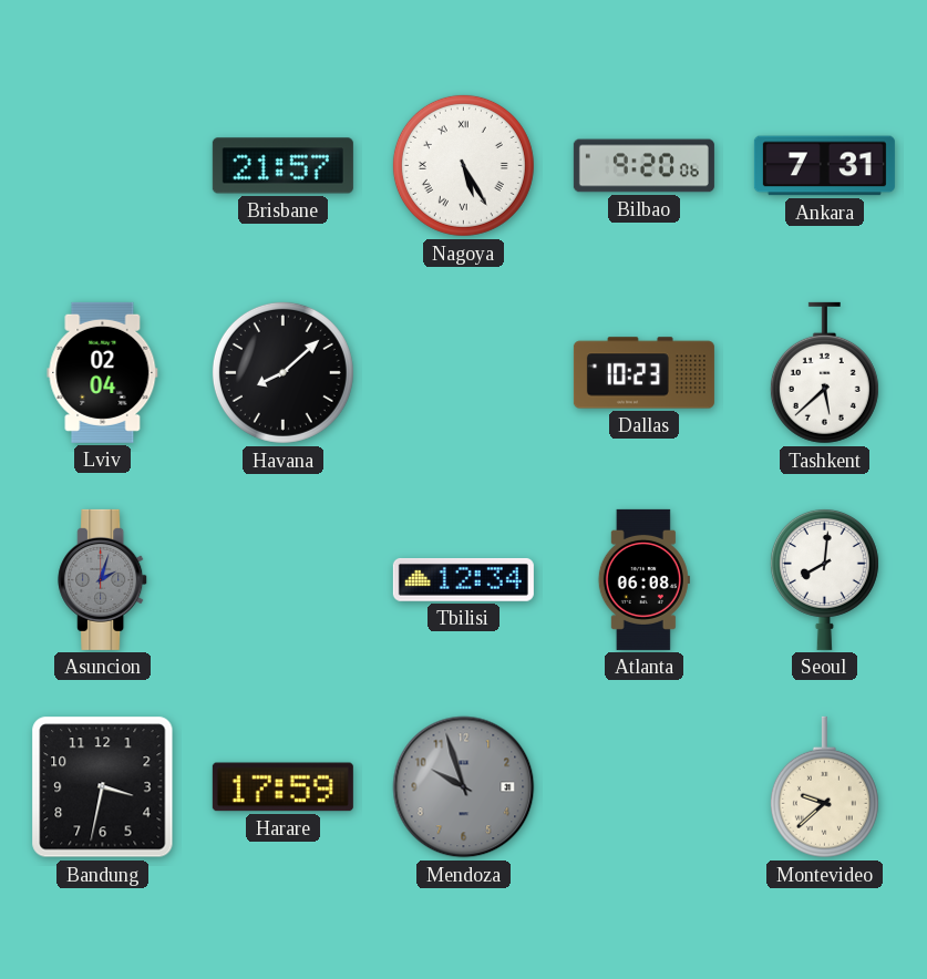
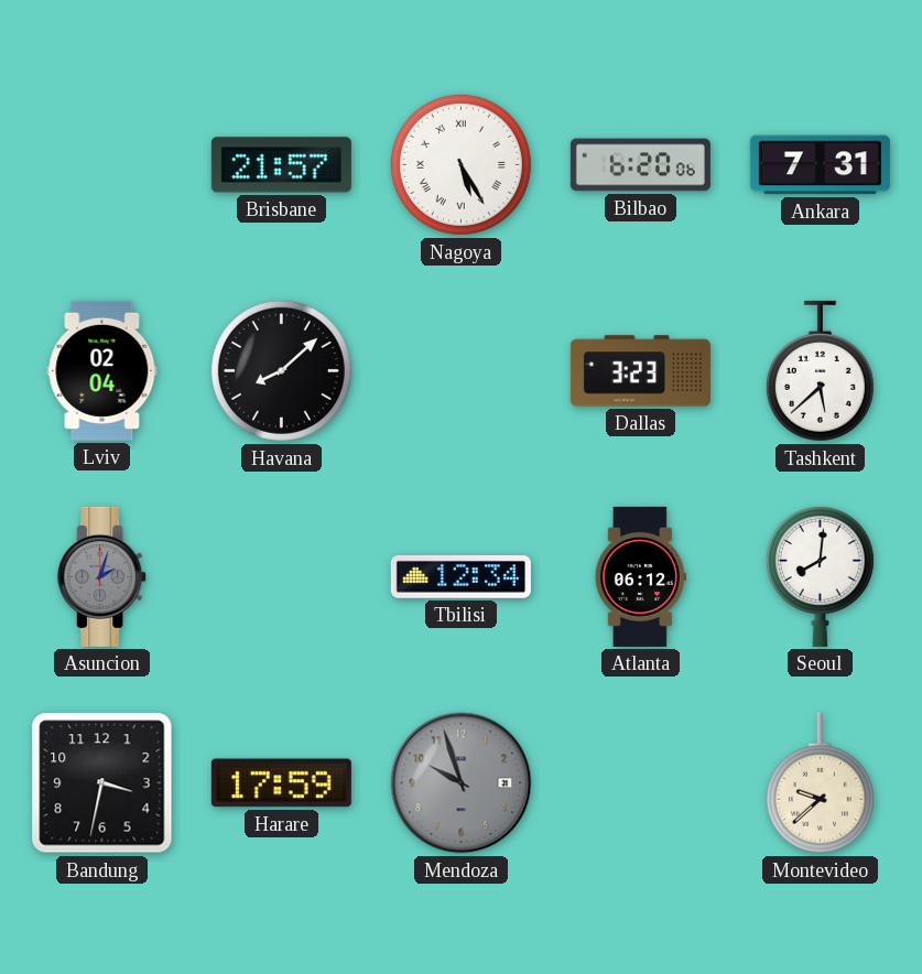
Bilbao: 9:20 -> 6:20
Dallas: 10:23 -> 3:23
Atlanta: 06:08 -> 06:12
